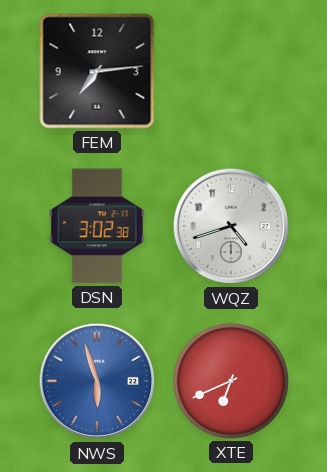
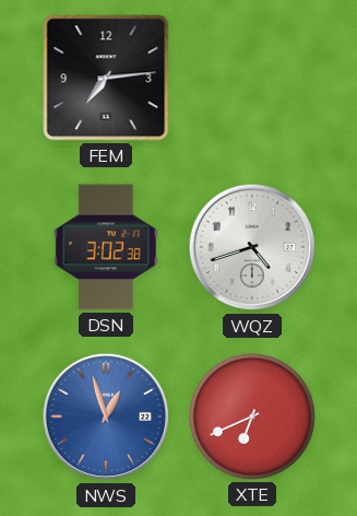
NWS: 5:57 -> 12:57
